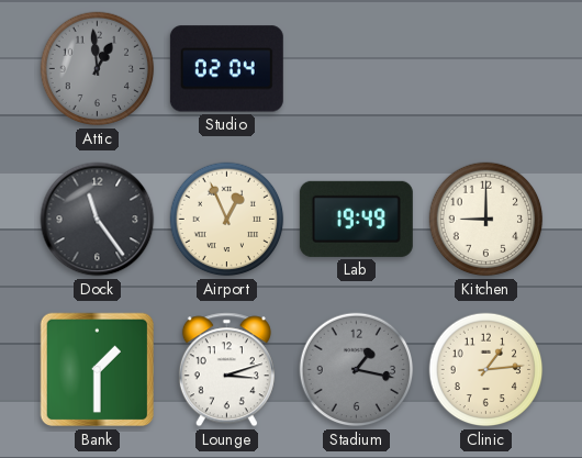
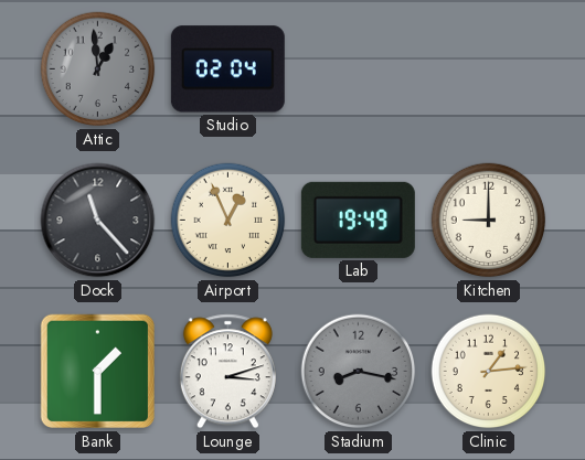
Dock: 11:24 -> 11:23
Stadium: 1:17 -> 8:17
